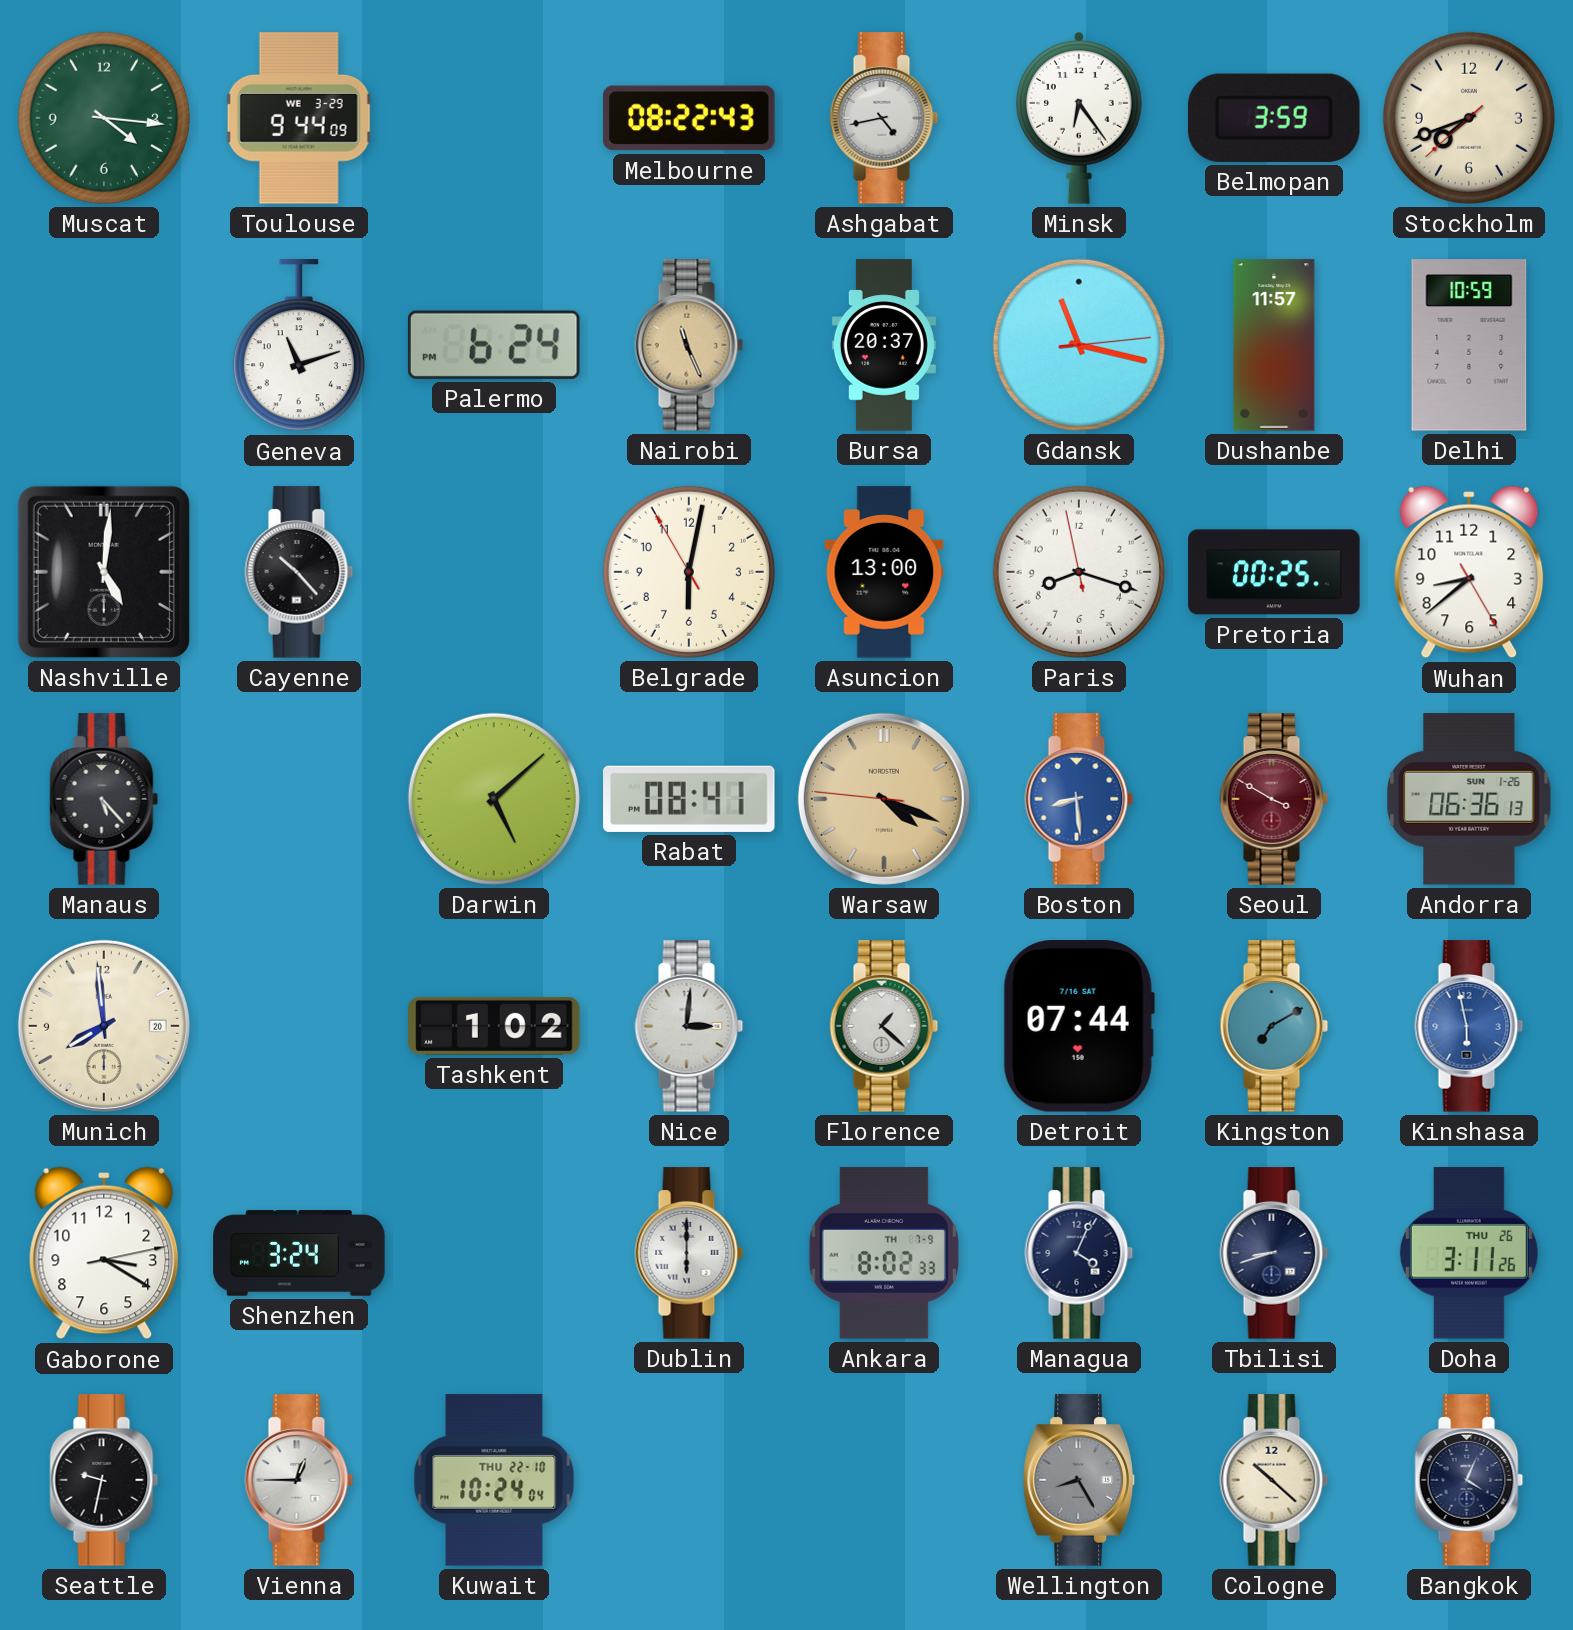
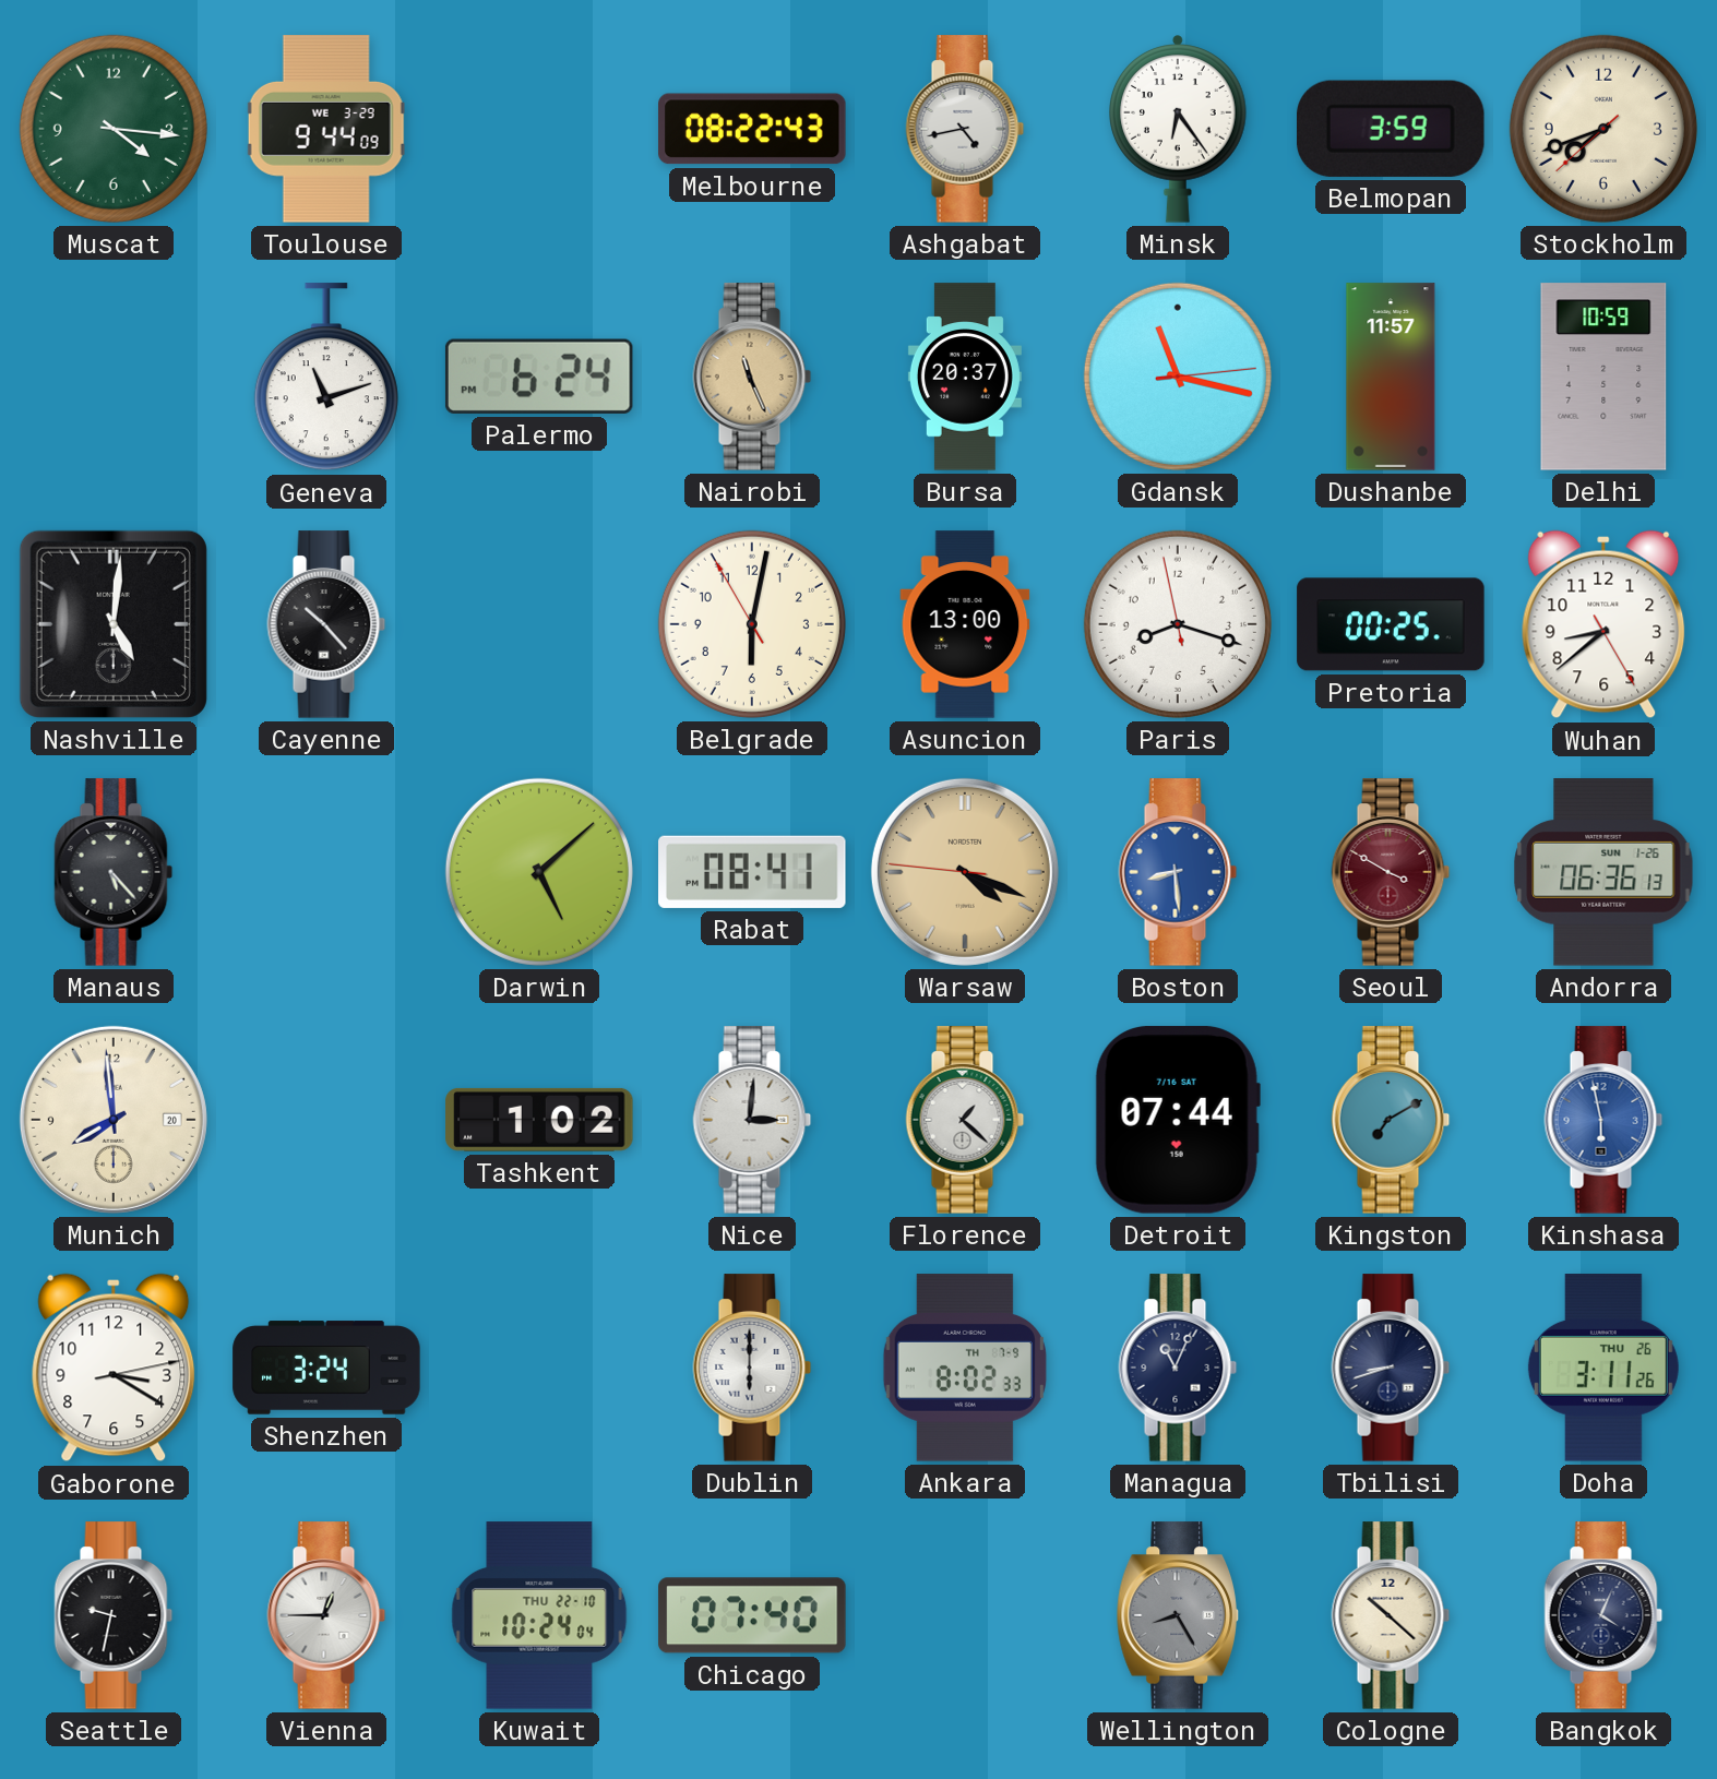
Managua: 4:04 -> 11:04
Chicago: none -> 07:40
